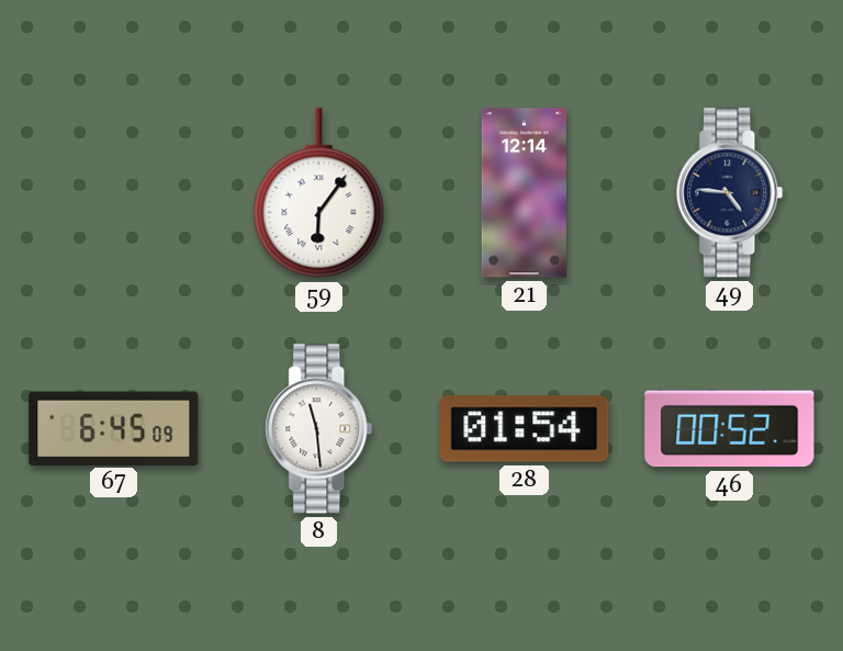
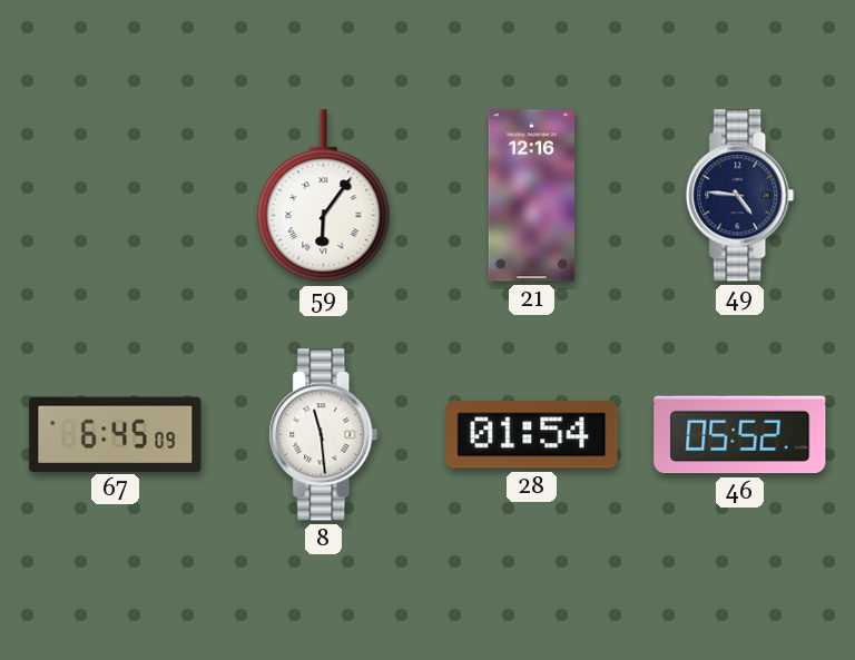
21: 12:14 -> 12:16
46: 00:52 -> 05:52
